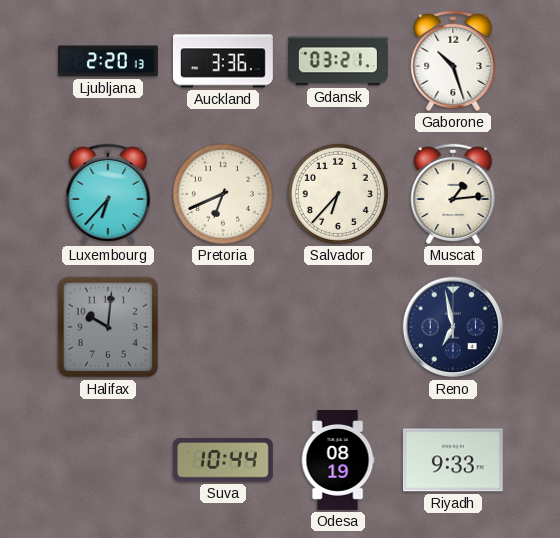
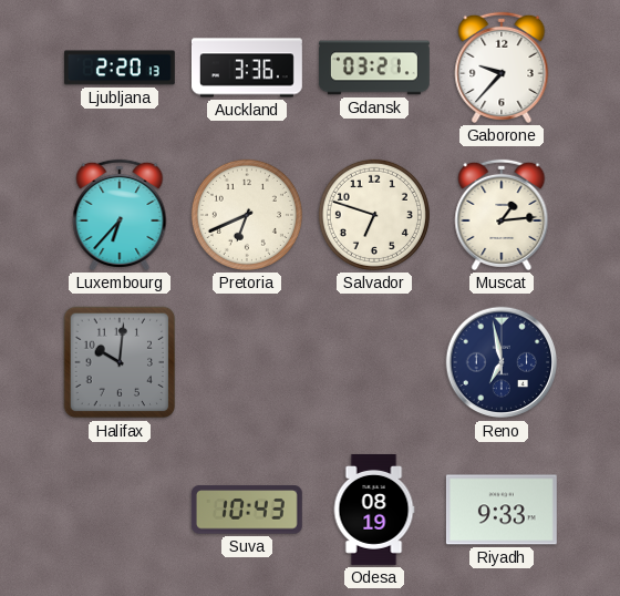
Gaborone: 10:27 -> 9:37
Salvador: 6:37 -> 6:48
Suva: 10:44 -> 10:43
